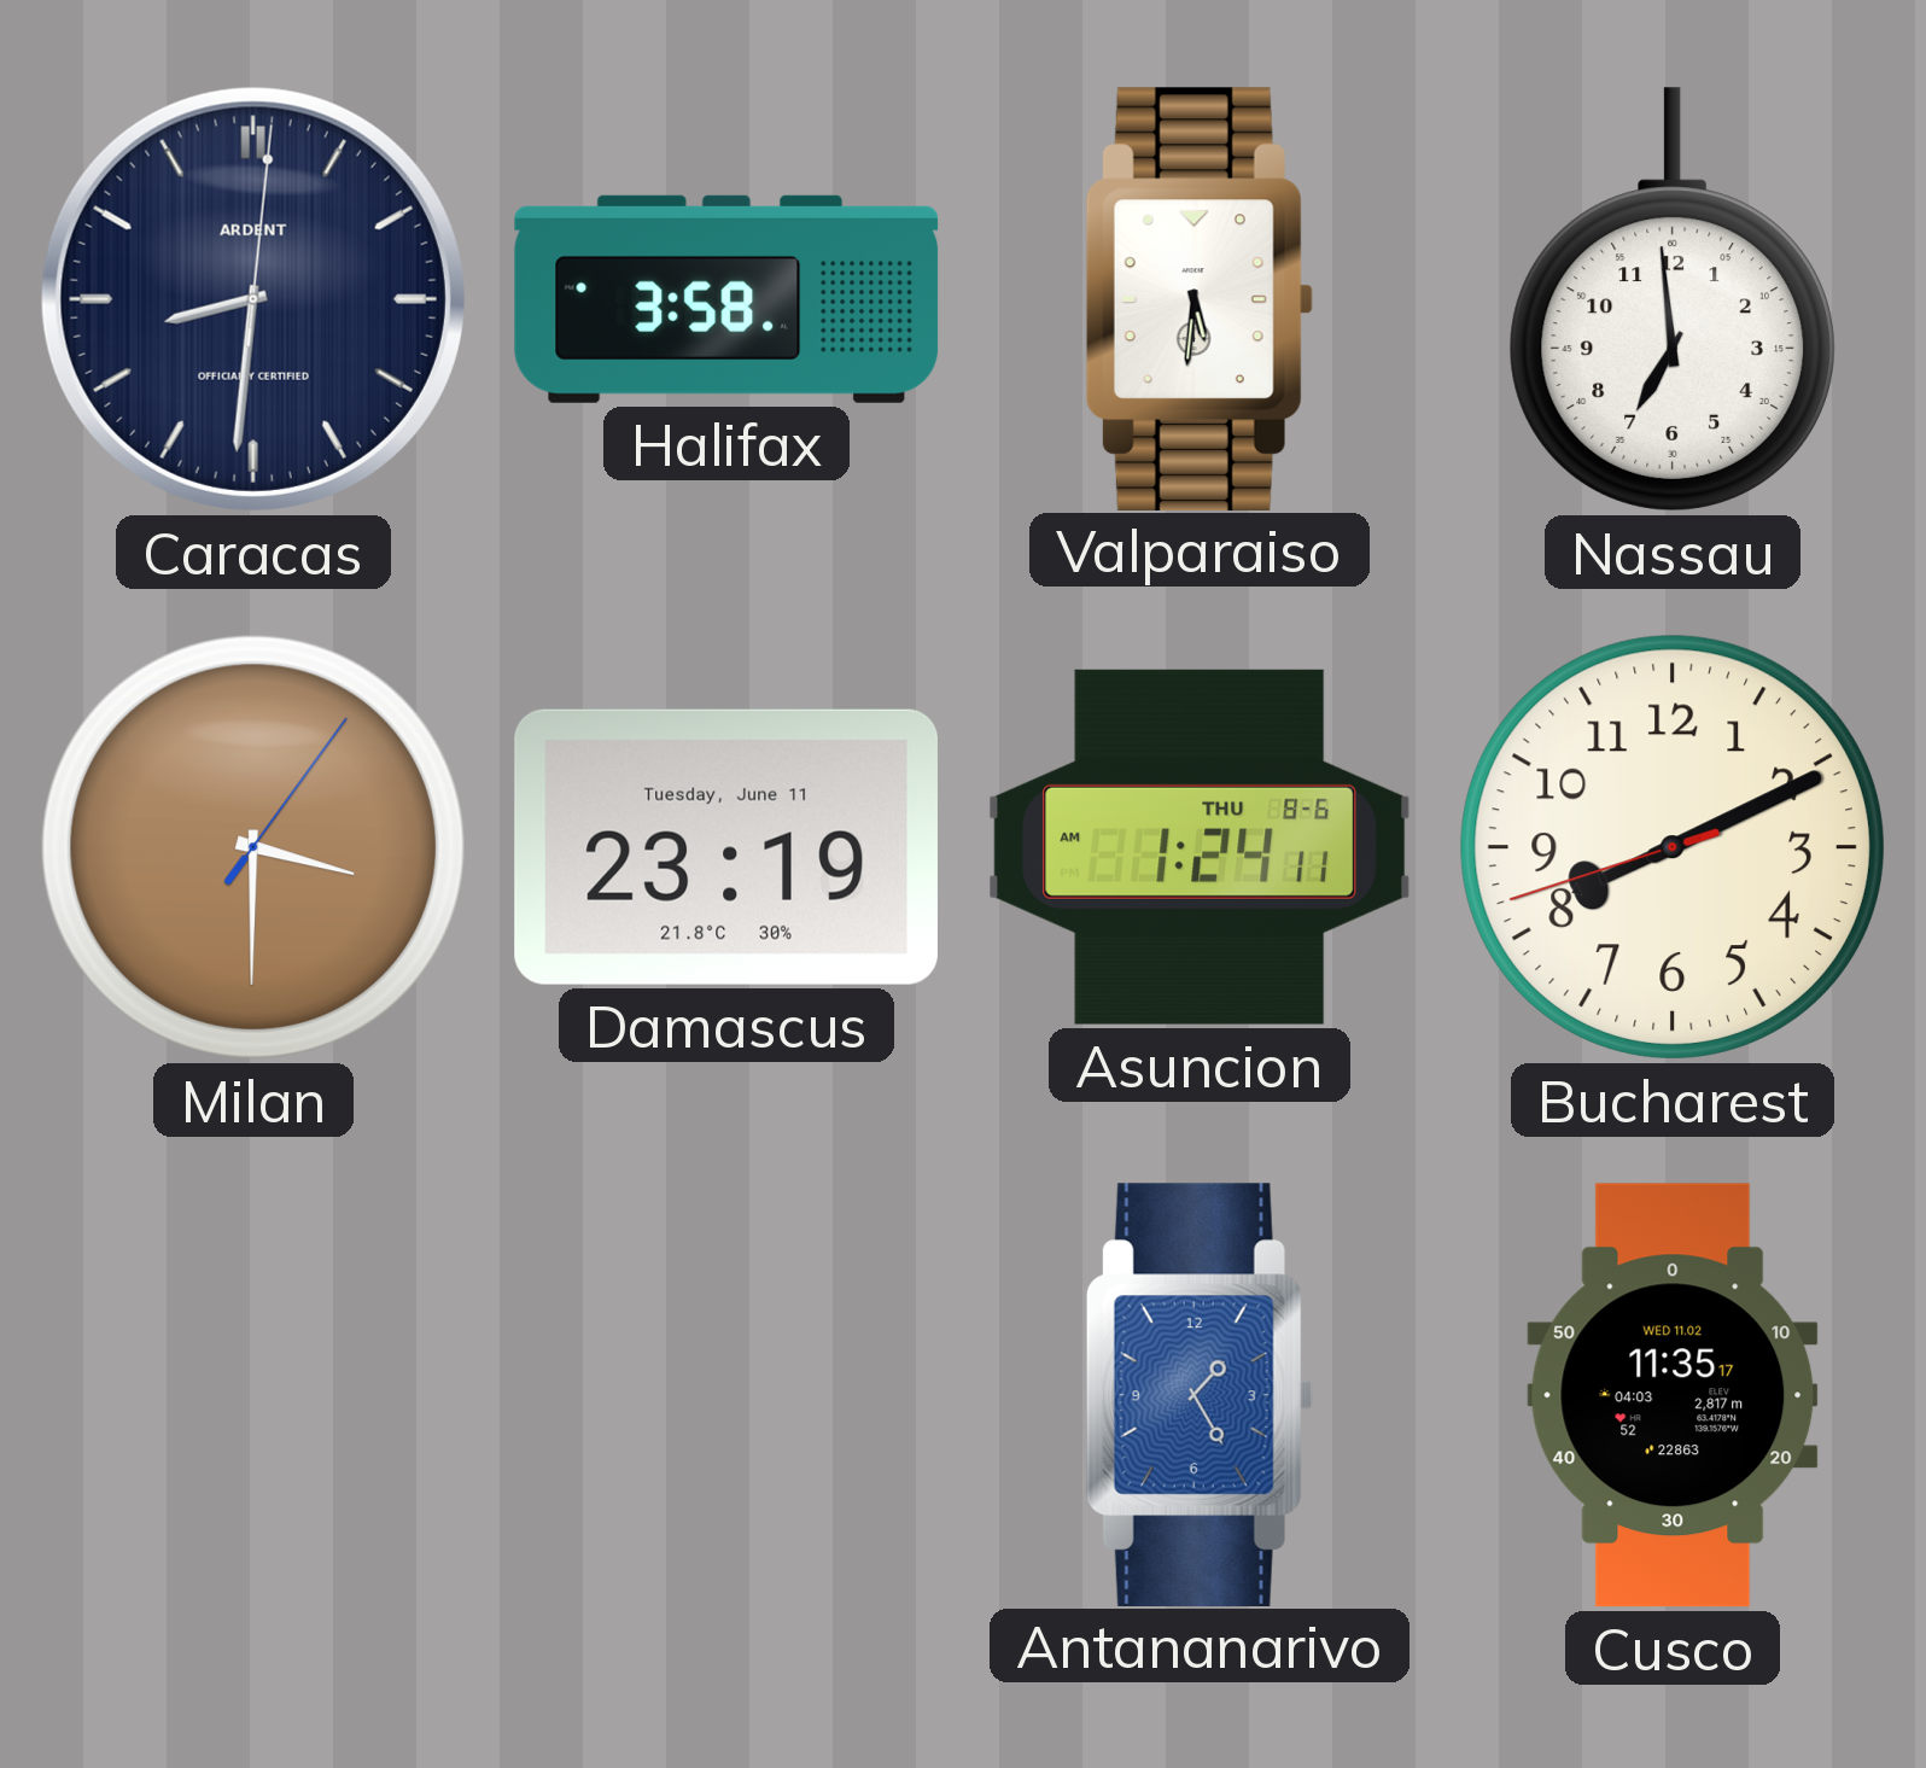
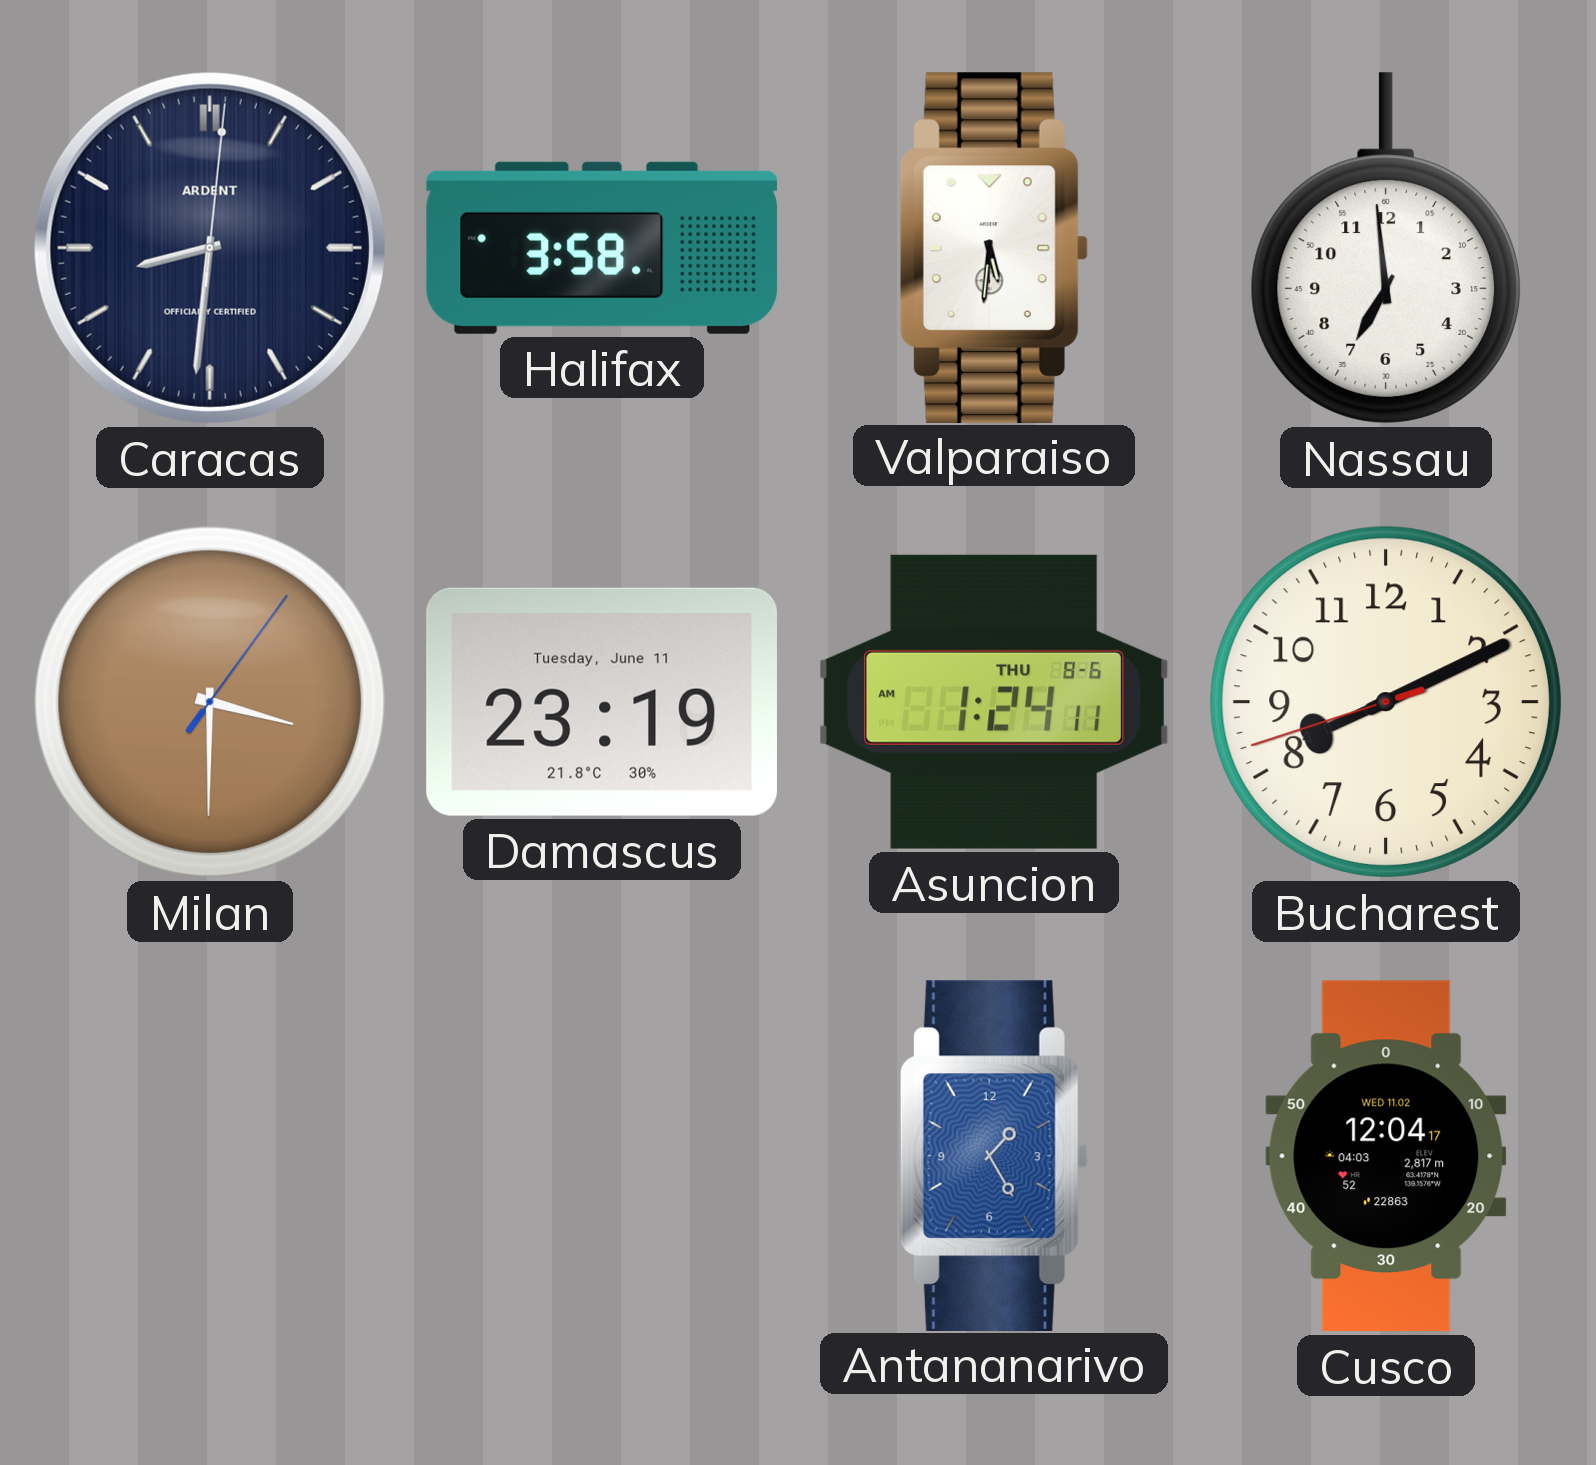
Cusco: 11:35 -> 12:04
